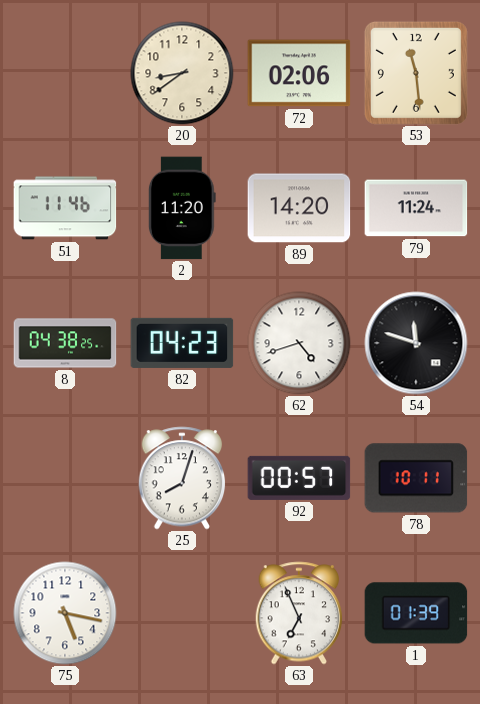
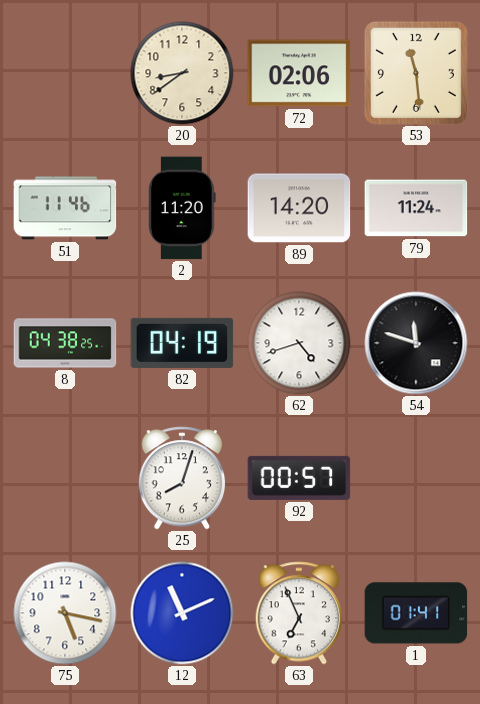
82: 04:23 -> 04:19
78: 10:11 -> none
12: none -> 11:11
1: 01:39 -> 01:41
